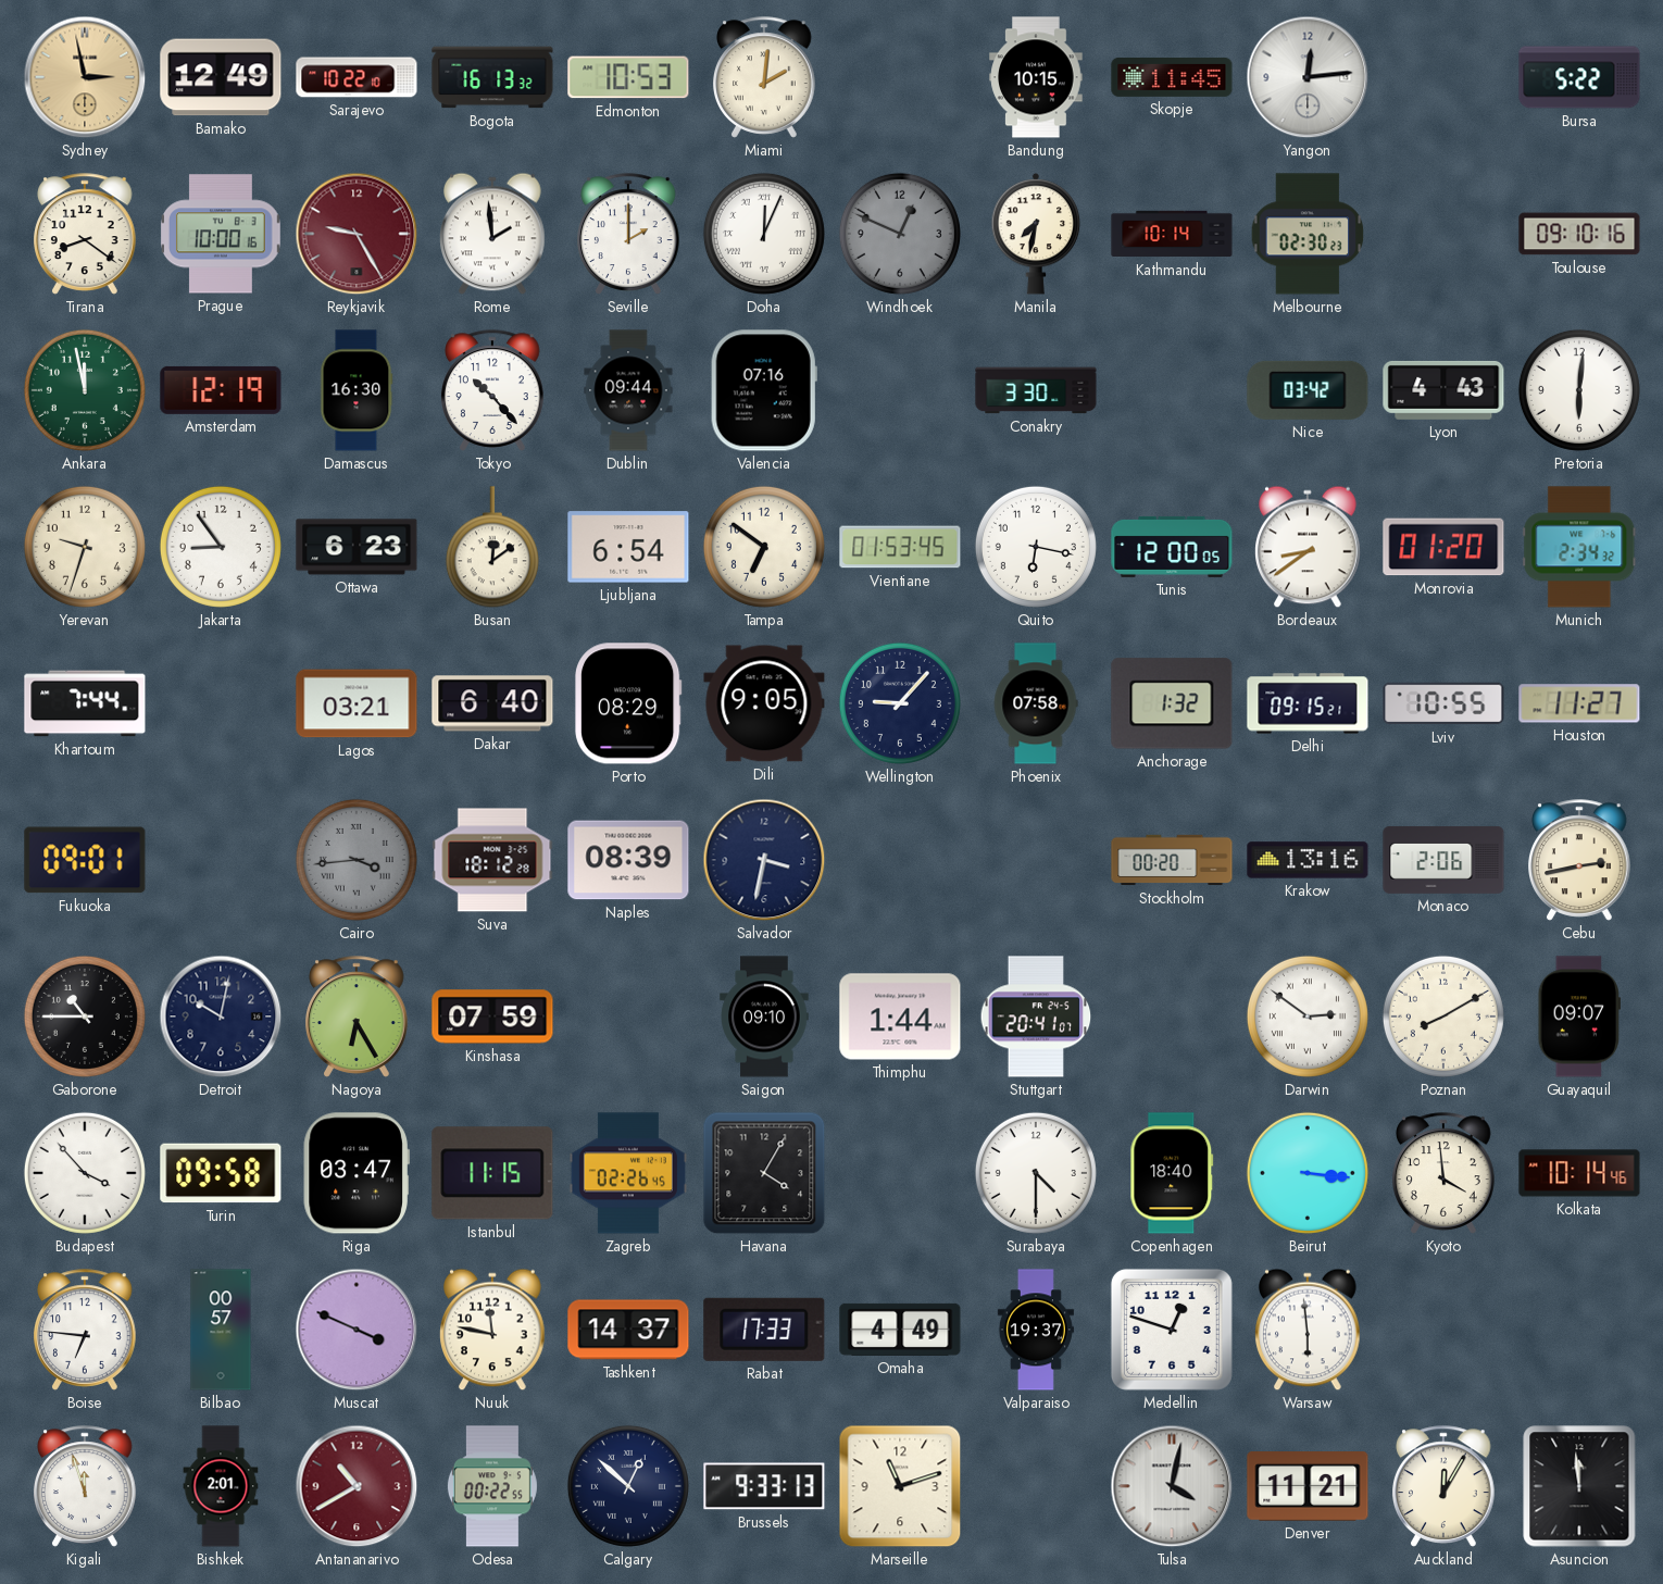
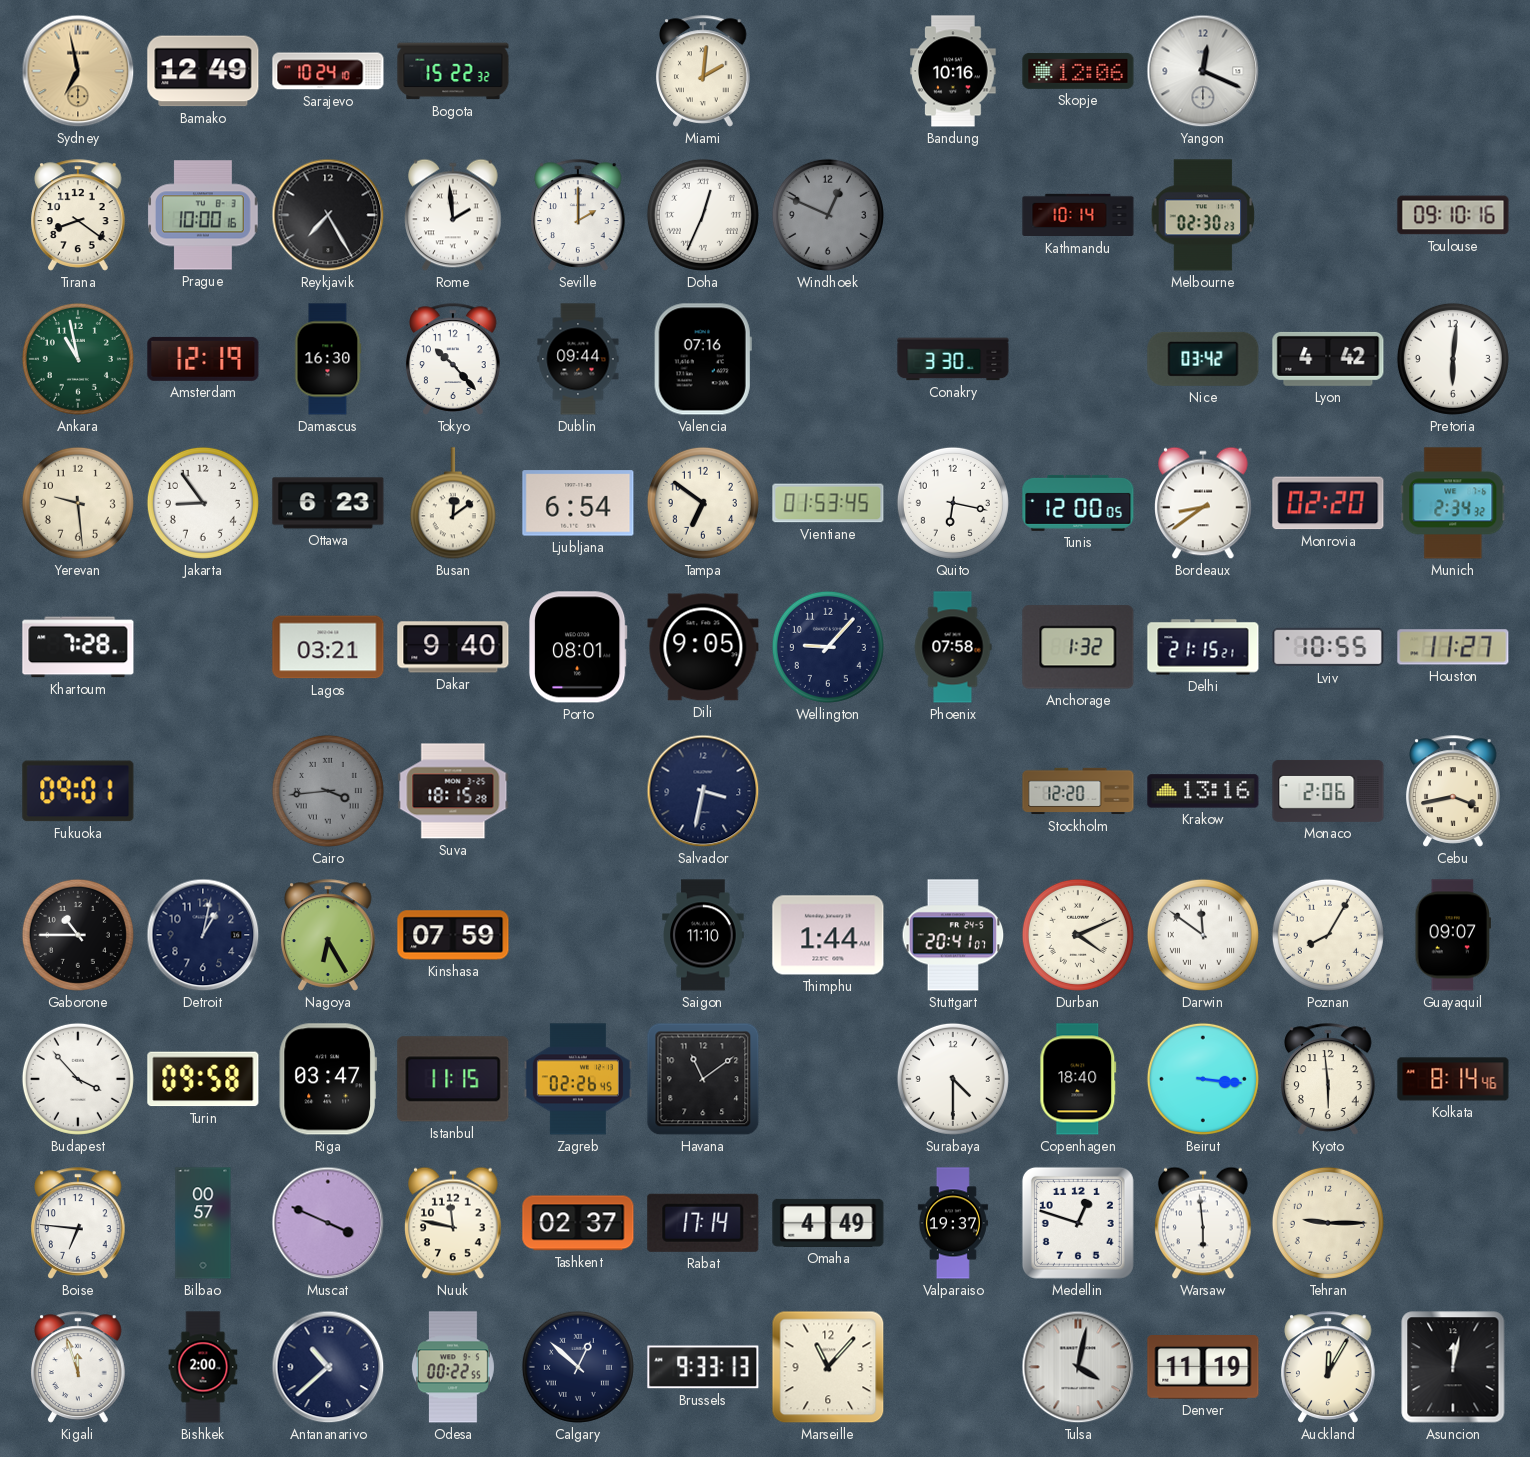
Sydney: 2:58 -> 6:58
Sarajevo: 10:22 -> 10:24
Bogota: 16:13 -> 15:22
Edmonton: 10:53 -> none
Bandung: 10:15 -> 10:16
Skopje: 11:45 -> 12:06
Yangon: 12:14 -> 12:19
Bursa: 5:22 -> none
Reykjavik: 9:25 -> 7:25
Reykjavik dial: burgundy -> black
Doha: 12:04 -> 12:34
Manila: 7:32 -> none
Ankara: 11:58 -> 10:58
Lyon: 4:43 -> 4:42
Yerevan: 9:33 -> 9:29
Monrovia: 01:20 -> 02:20
Khartoum: 7:44 -> 7:28
Dakar: 6:40 -> 9:40
Porto: 08:29 -> 08:01
Delhi: 09:15 -> 21:15
Suva: 18:12 -> 18:15
Naples: 08:39 -> none
Stockholm: 00:20 -> 12:20
Cebu: 2:43 -> 3:43
Detroit: 10:02 -> 1:02
Saigon: 09:10 -> 11:10
Durban: none -> 4:11
Darwin: 2:51 -> 11:51
Poznan: 8:10 -> 8:05
Havana: 4:05 -> 11:09
Kyoto: 3:59 -> 5:59
Kolkata: 10:14 -> 8:14
Tashkent: 14:37 -> 02:37
Rabat: 17:33 -> 17:14
Tehran: none -> 9:15
Bishkek: 2:01 -> 2:00
Antananarivo: 10:40 -> 10:38
Antananarivo dial: burgundy -> navy
Marseille: 11:12 -> 11:07
Denver: 11:21 -> 11:19
Asuncion: 11:59 -> 12:02
